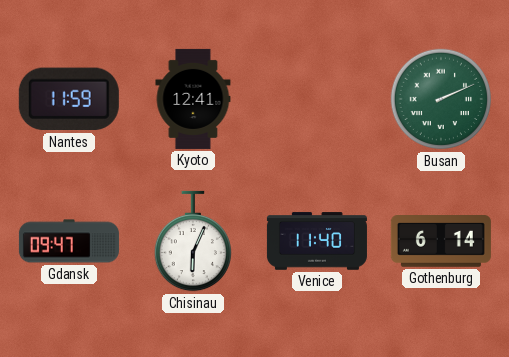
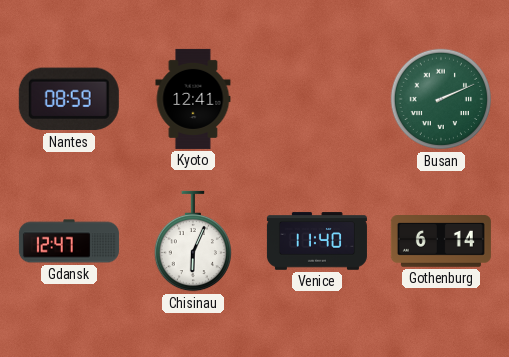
Nantes: 11:59 -> 08:59
Gdansk: 09:47 -> 12:47
